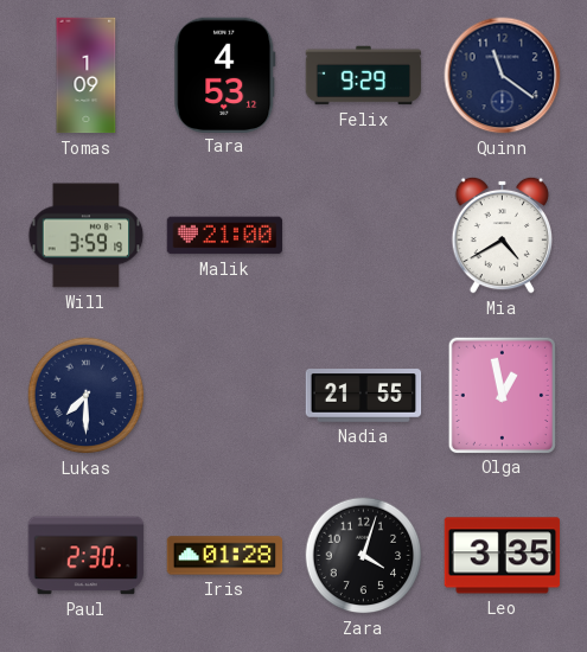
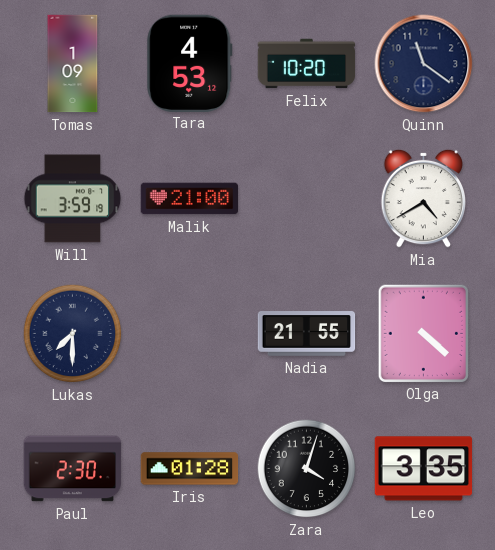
Felix: 9:29 -> 10:20
Olga: 12:58 -> 4:22
